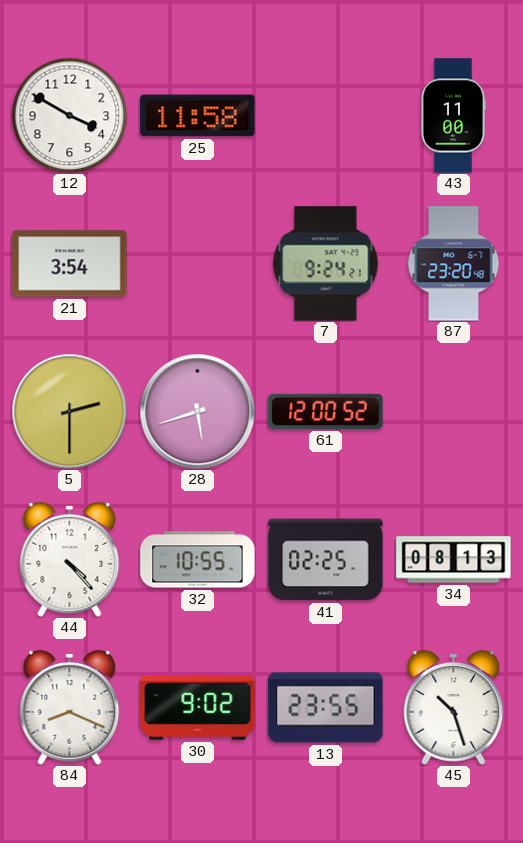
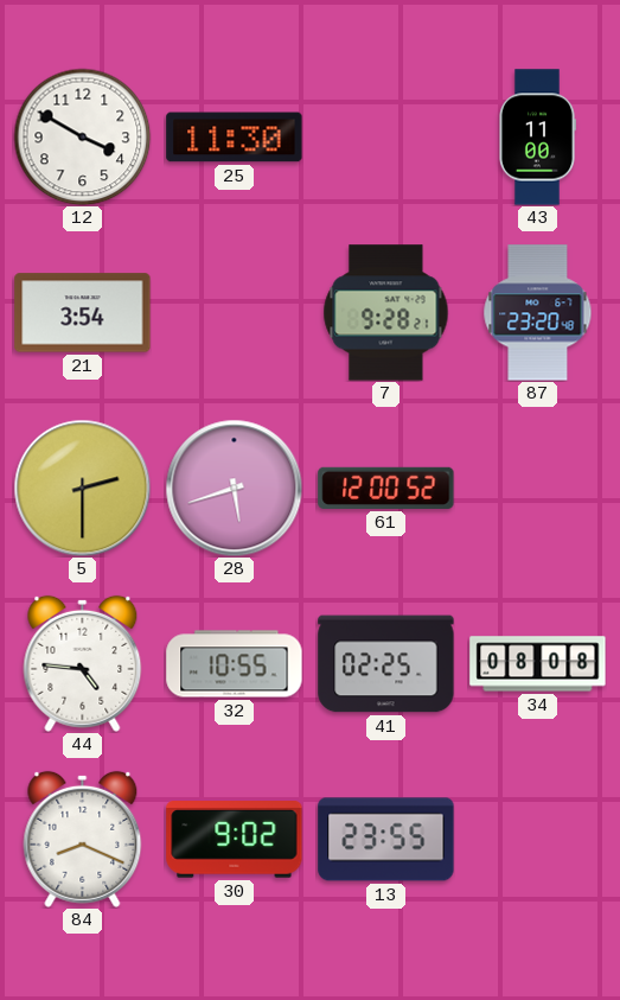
25: 11:58 -> 11:30
7: 9:24 -> 9:28
44: 4:23 -> 4:46
34: 08:13 -> 08:08
45: 10:27 -> none
